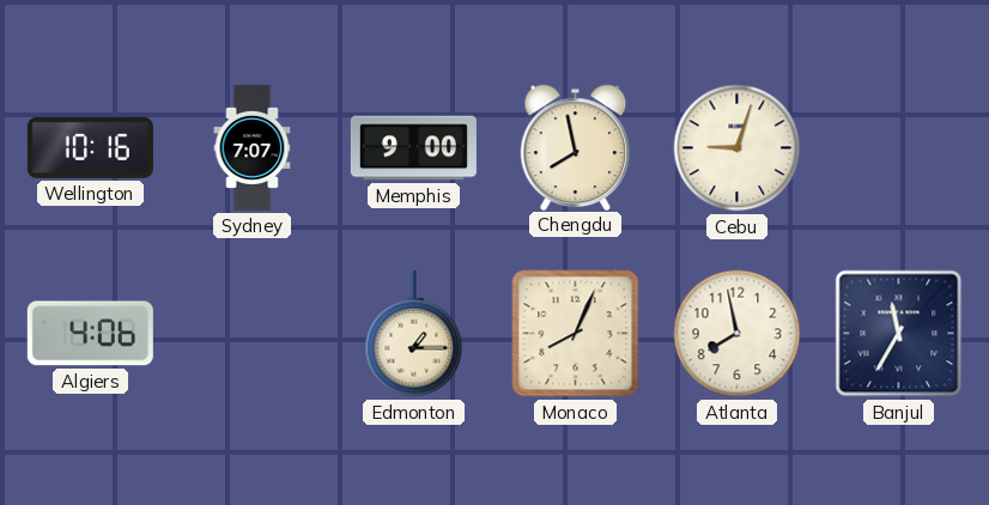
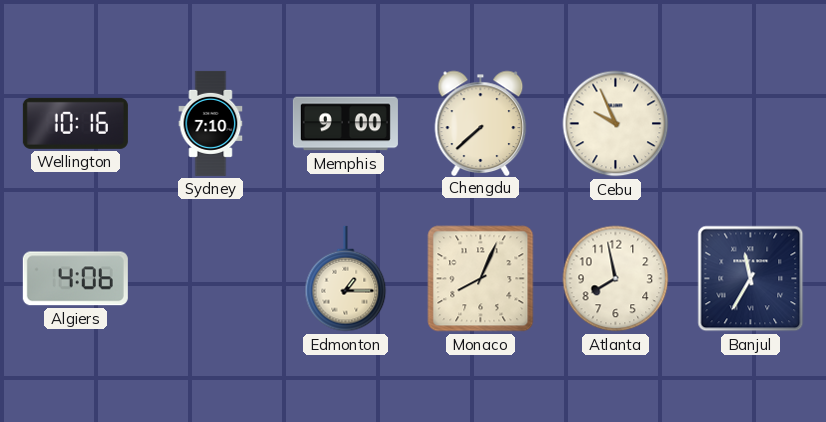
Sydney: 7:07 -> 7:10
Chengdu: 7:58 -> 7:38
Cebu: 9:03 -> 9:56
